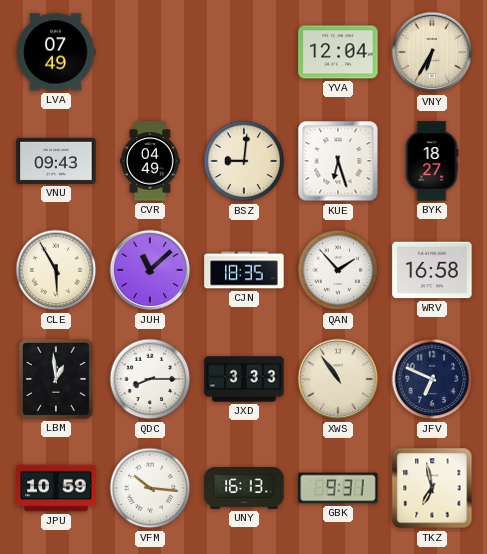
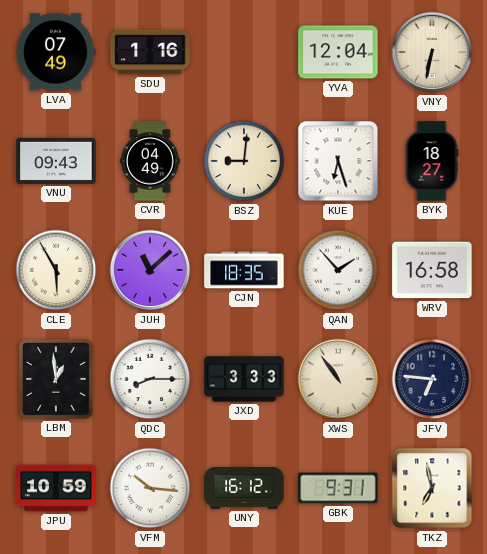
SDU: none -> 1:16
VNY: 6:35 -> 6:32
JFV: 6:49 -> 6:46
UNY: 16:13 -> 16:12
